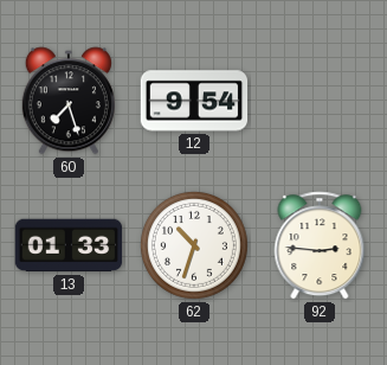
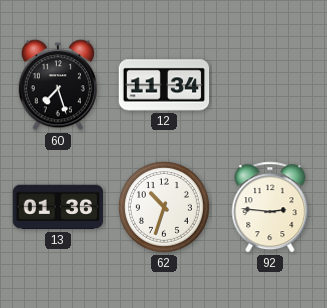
12: 9:54 -> 11:34
13: 01:33 -> 01:36
